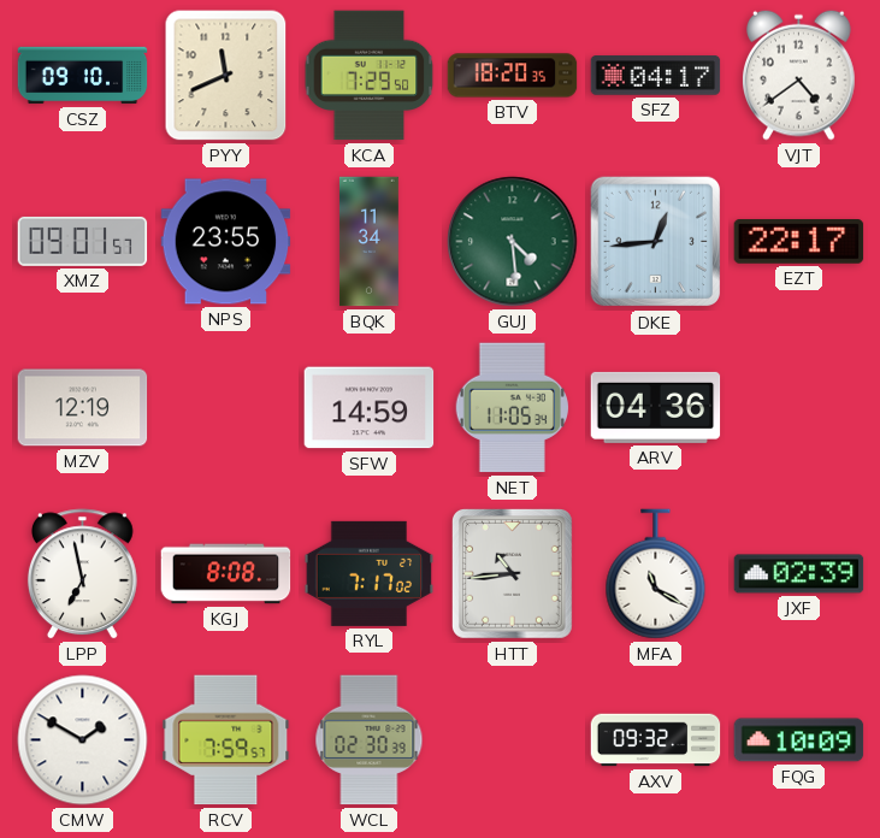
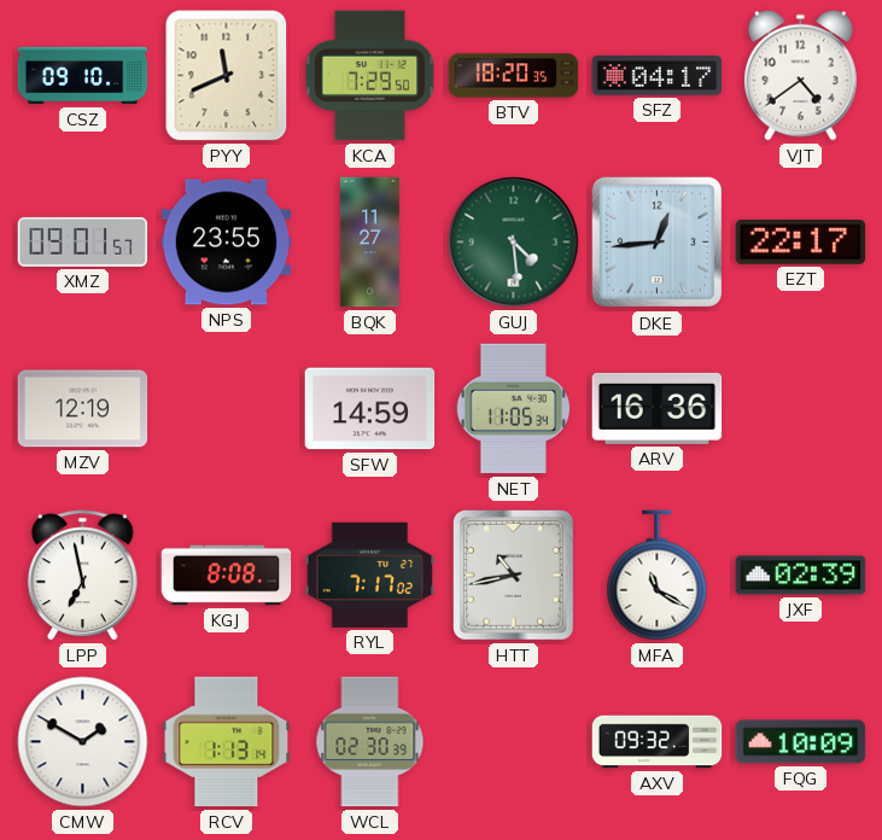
BQK: 11:34 -> 11:27
ARV: 04:36 -> 16:36
HTT: 10:44 -> 10:43
RCV: 7:59 -> 1:13
